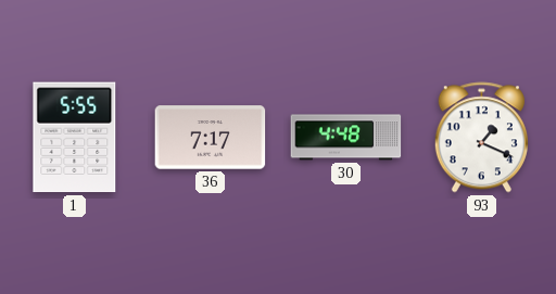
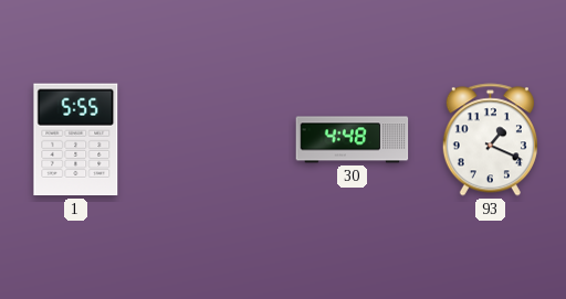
36: 7:17 -> none
